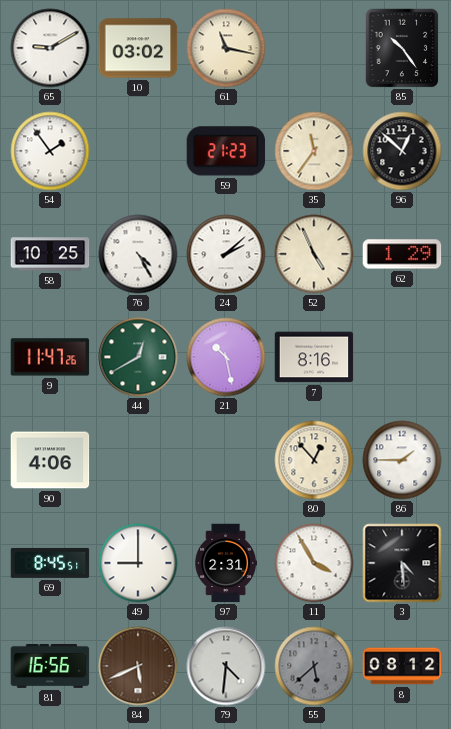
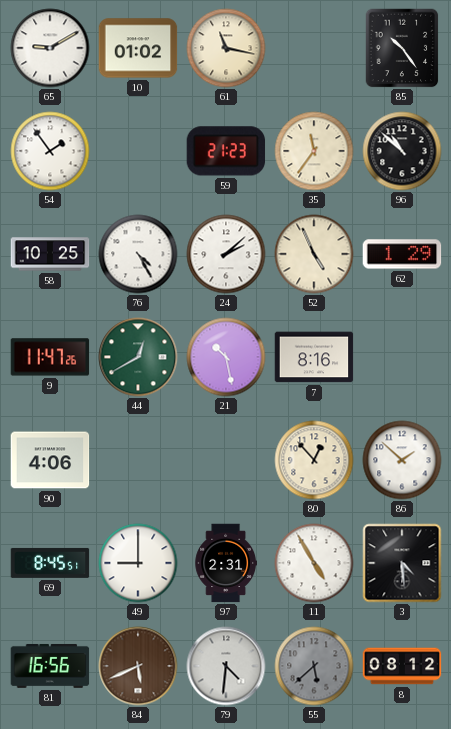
10: 03:02 -> 01:02
96: 12:52 -> 10:52
86: 1:45 -> 1:52
11: 3:55 -> 4:55
